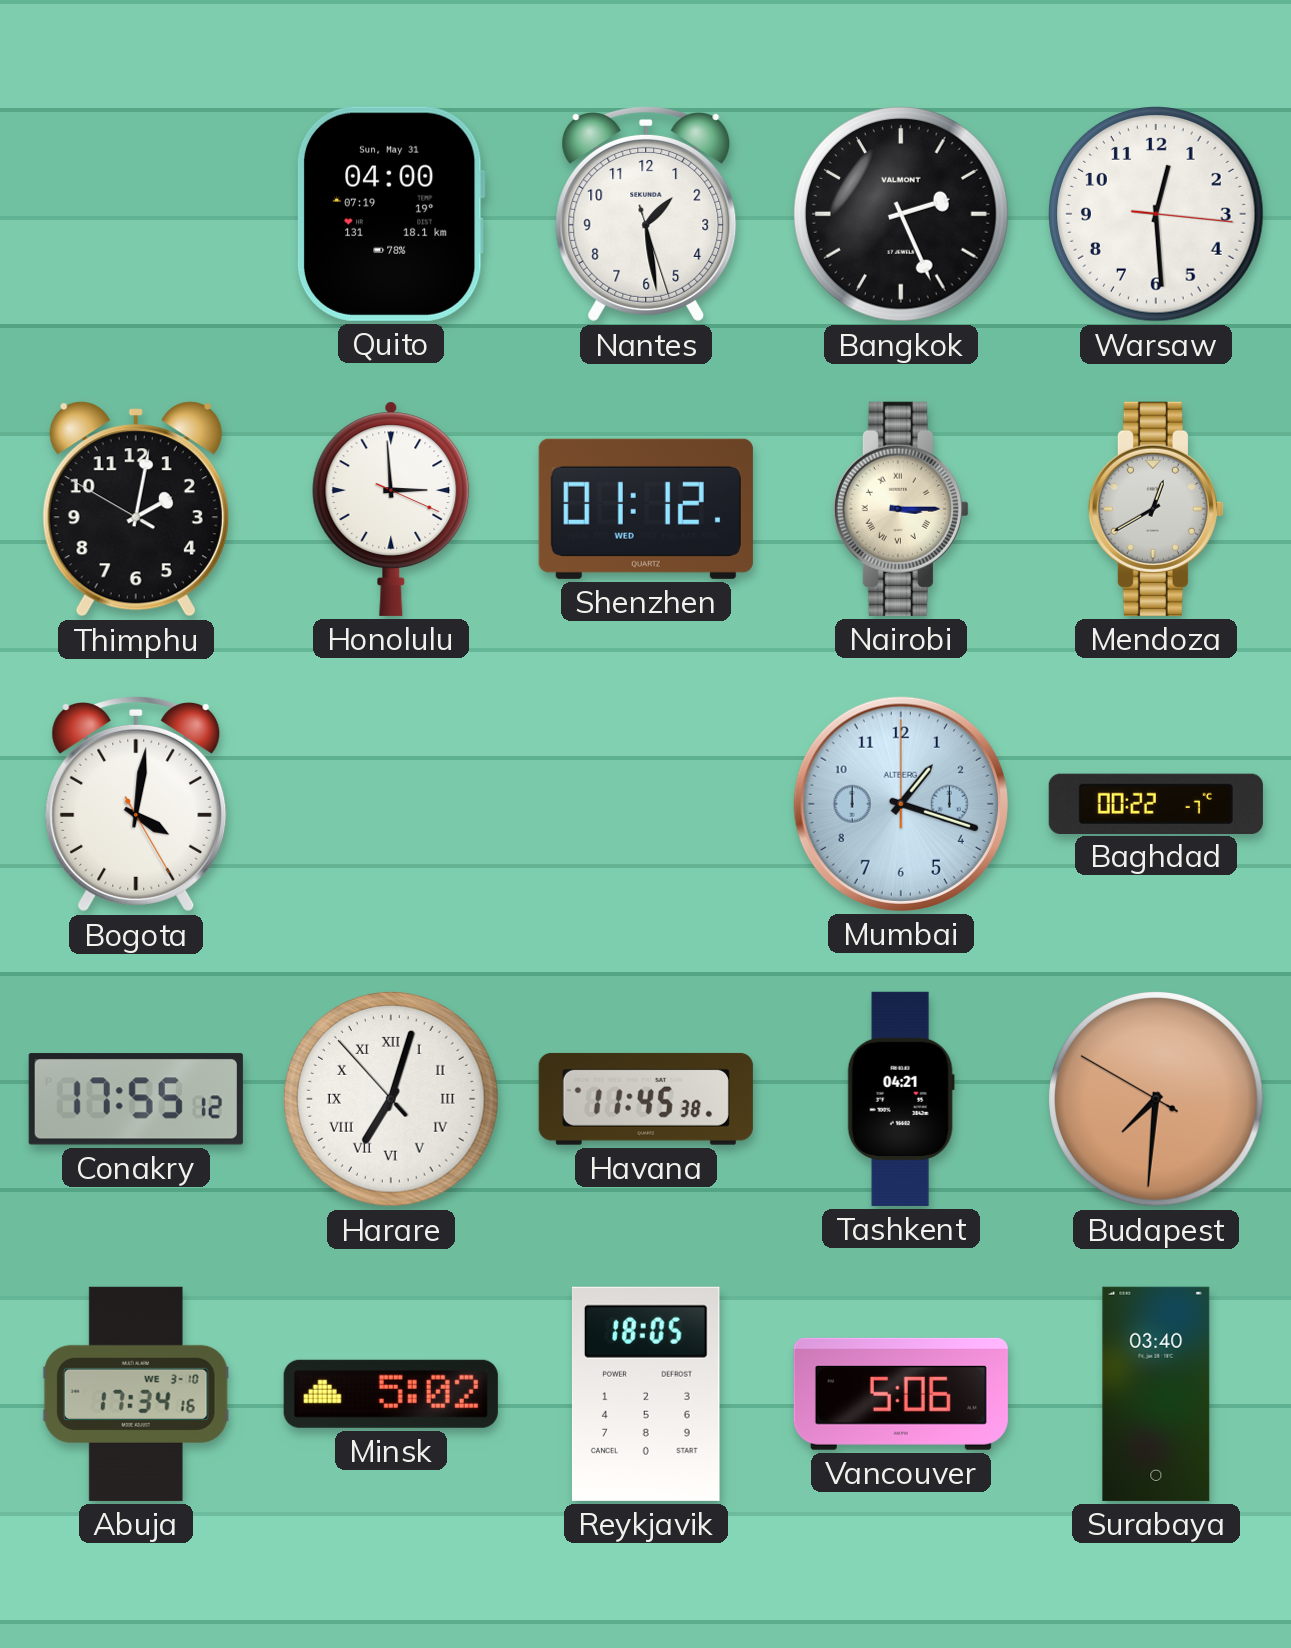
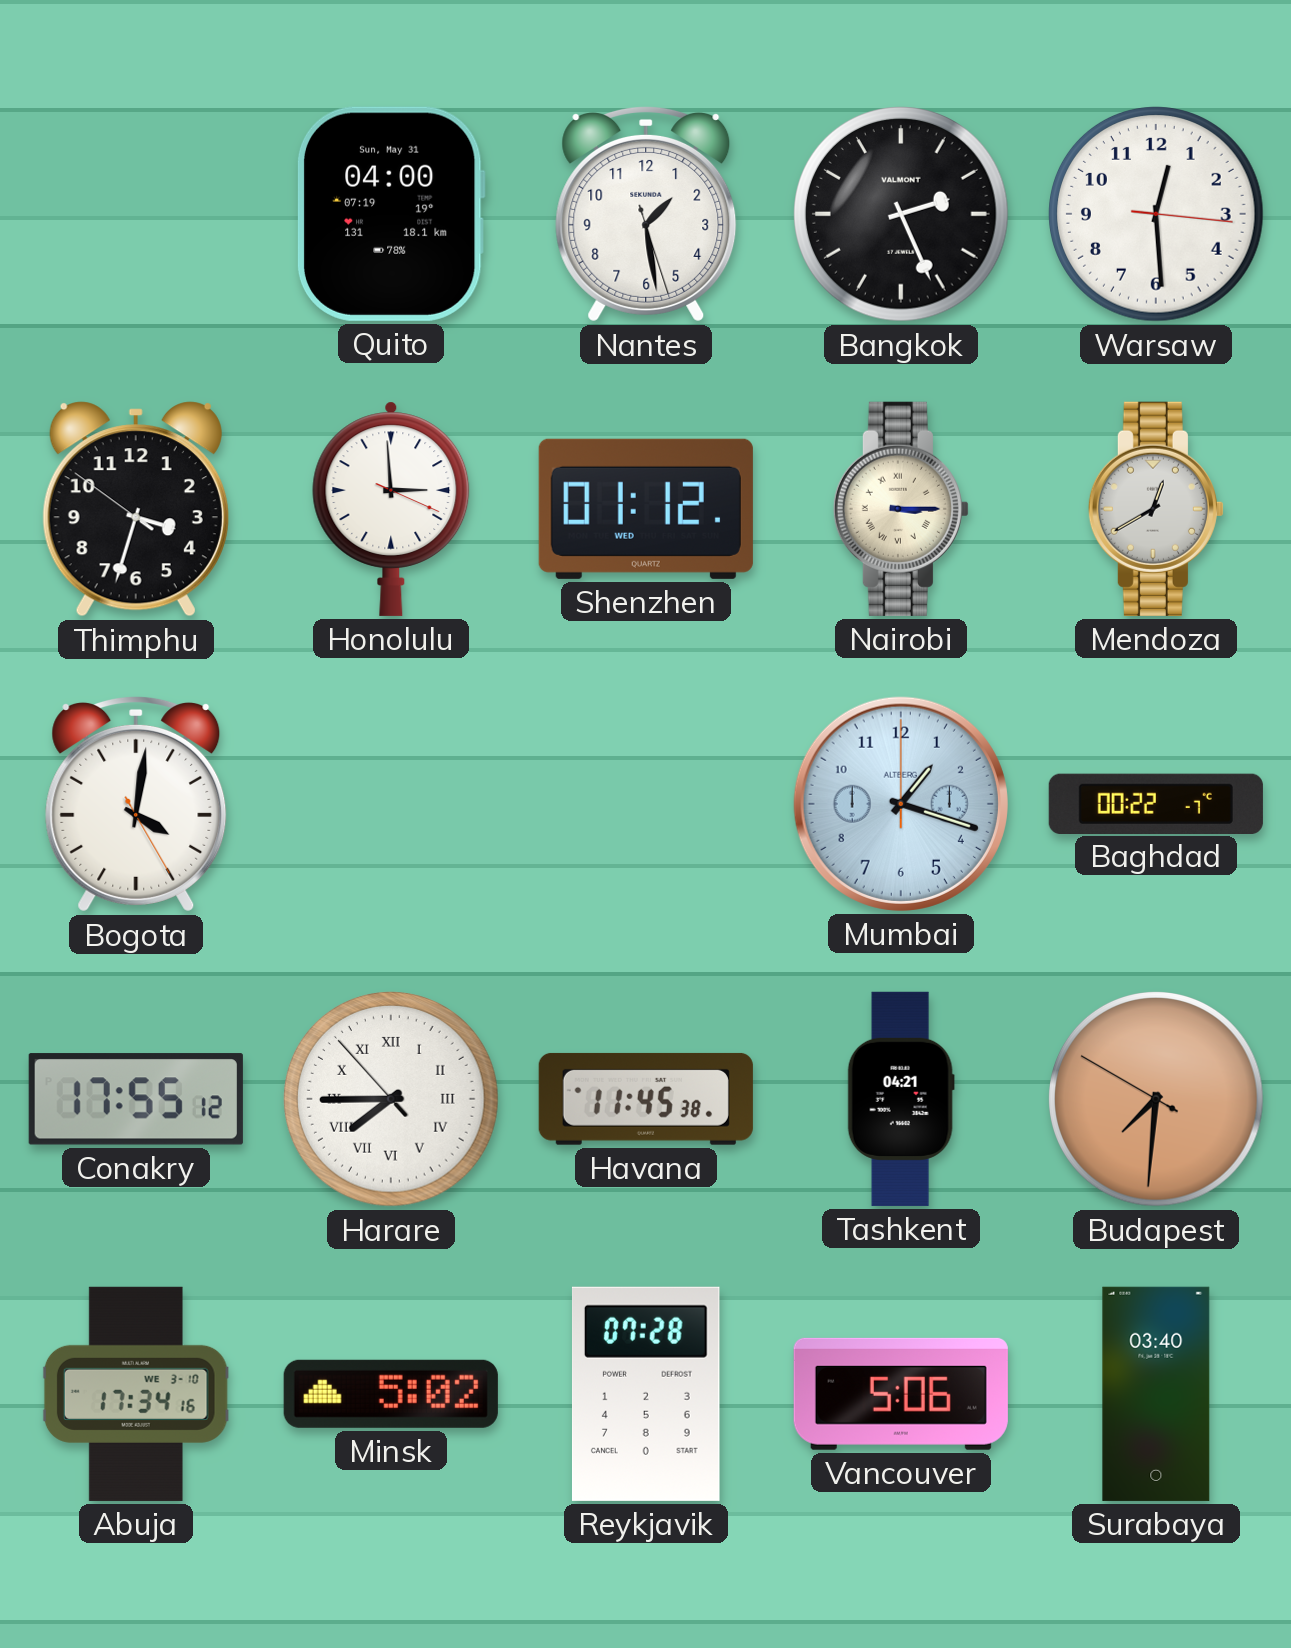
Thimphu: 2:01 -> 3:32
Harare: 7:02 -> 7:44
Reykjavik: 18:05 -> 07:28
